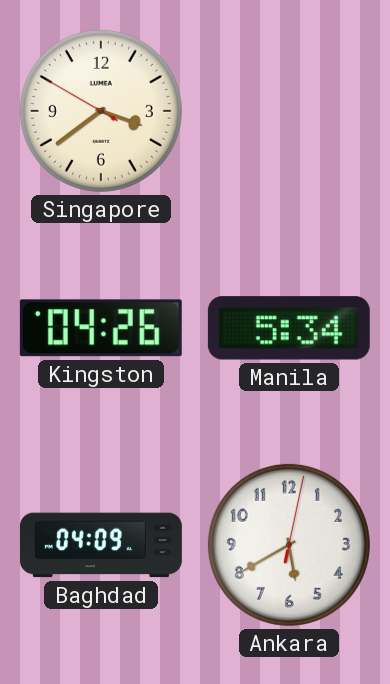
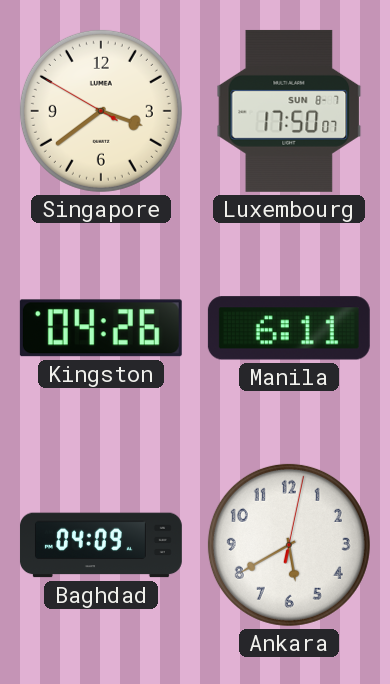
Luxembourg: none -> 17:50
Manila: 5:34 -> 6:11
